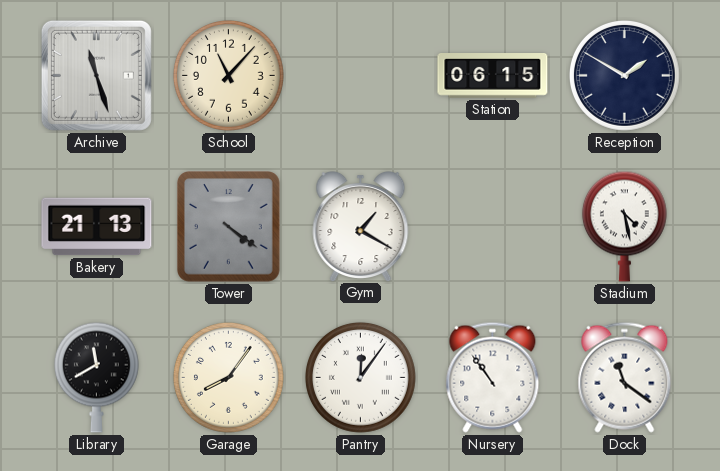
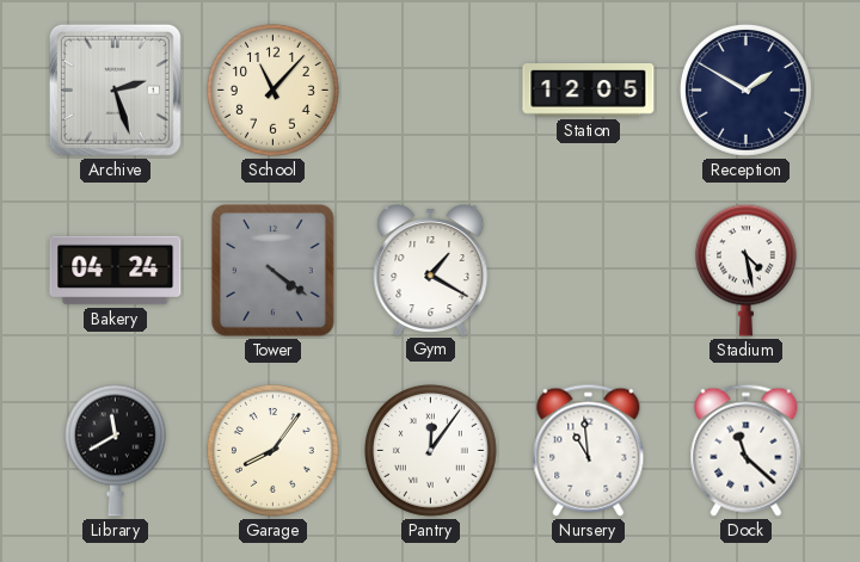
Archive: 11:27 -> 2:27
Station: 06:15 -> 12:05
Bakery: 21:13 -> 04:24
Nursery: 10:54 -> 10:59
Dock: 11:21 -> 11:22
